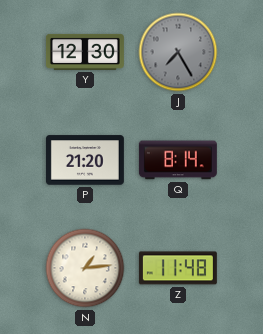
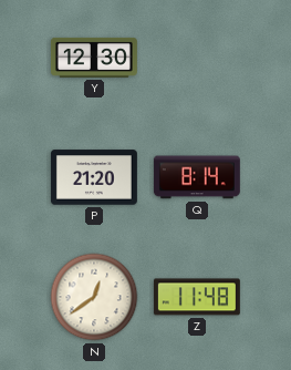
J: 7:25 -> none
N: 1:14 -> 12:39
